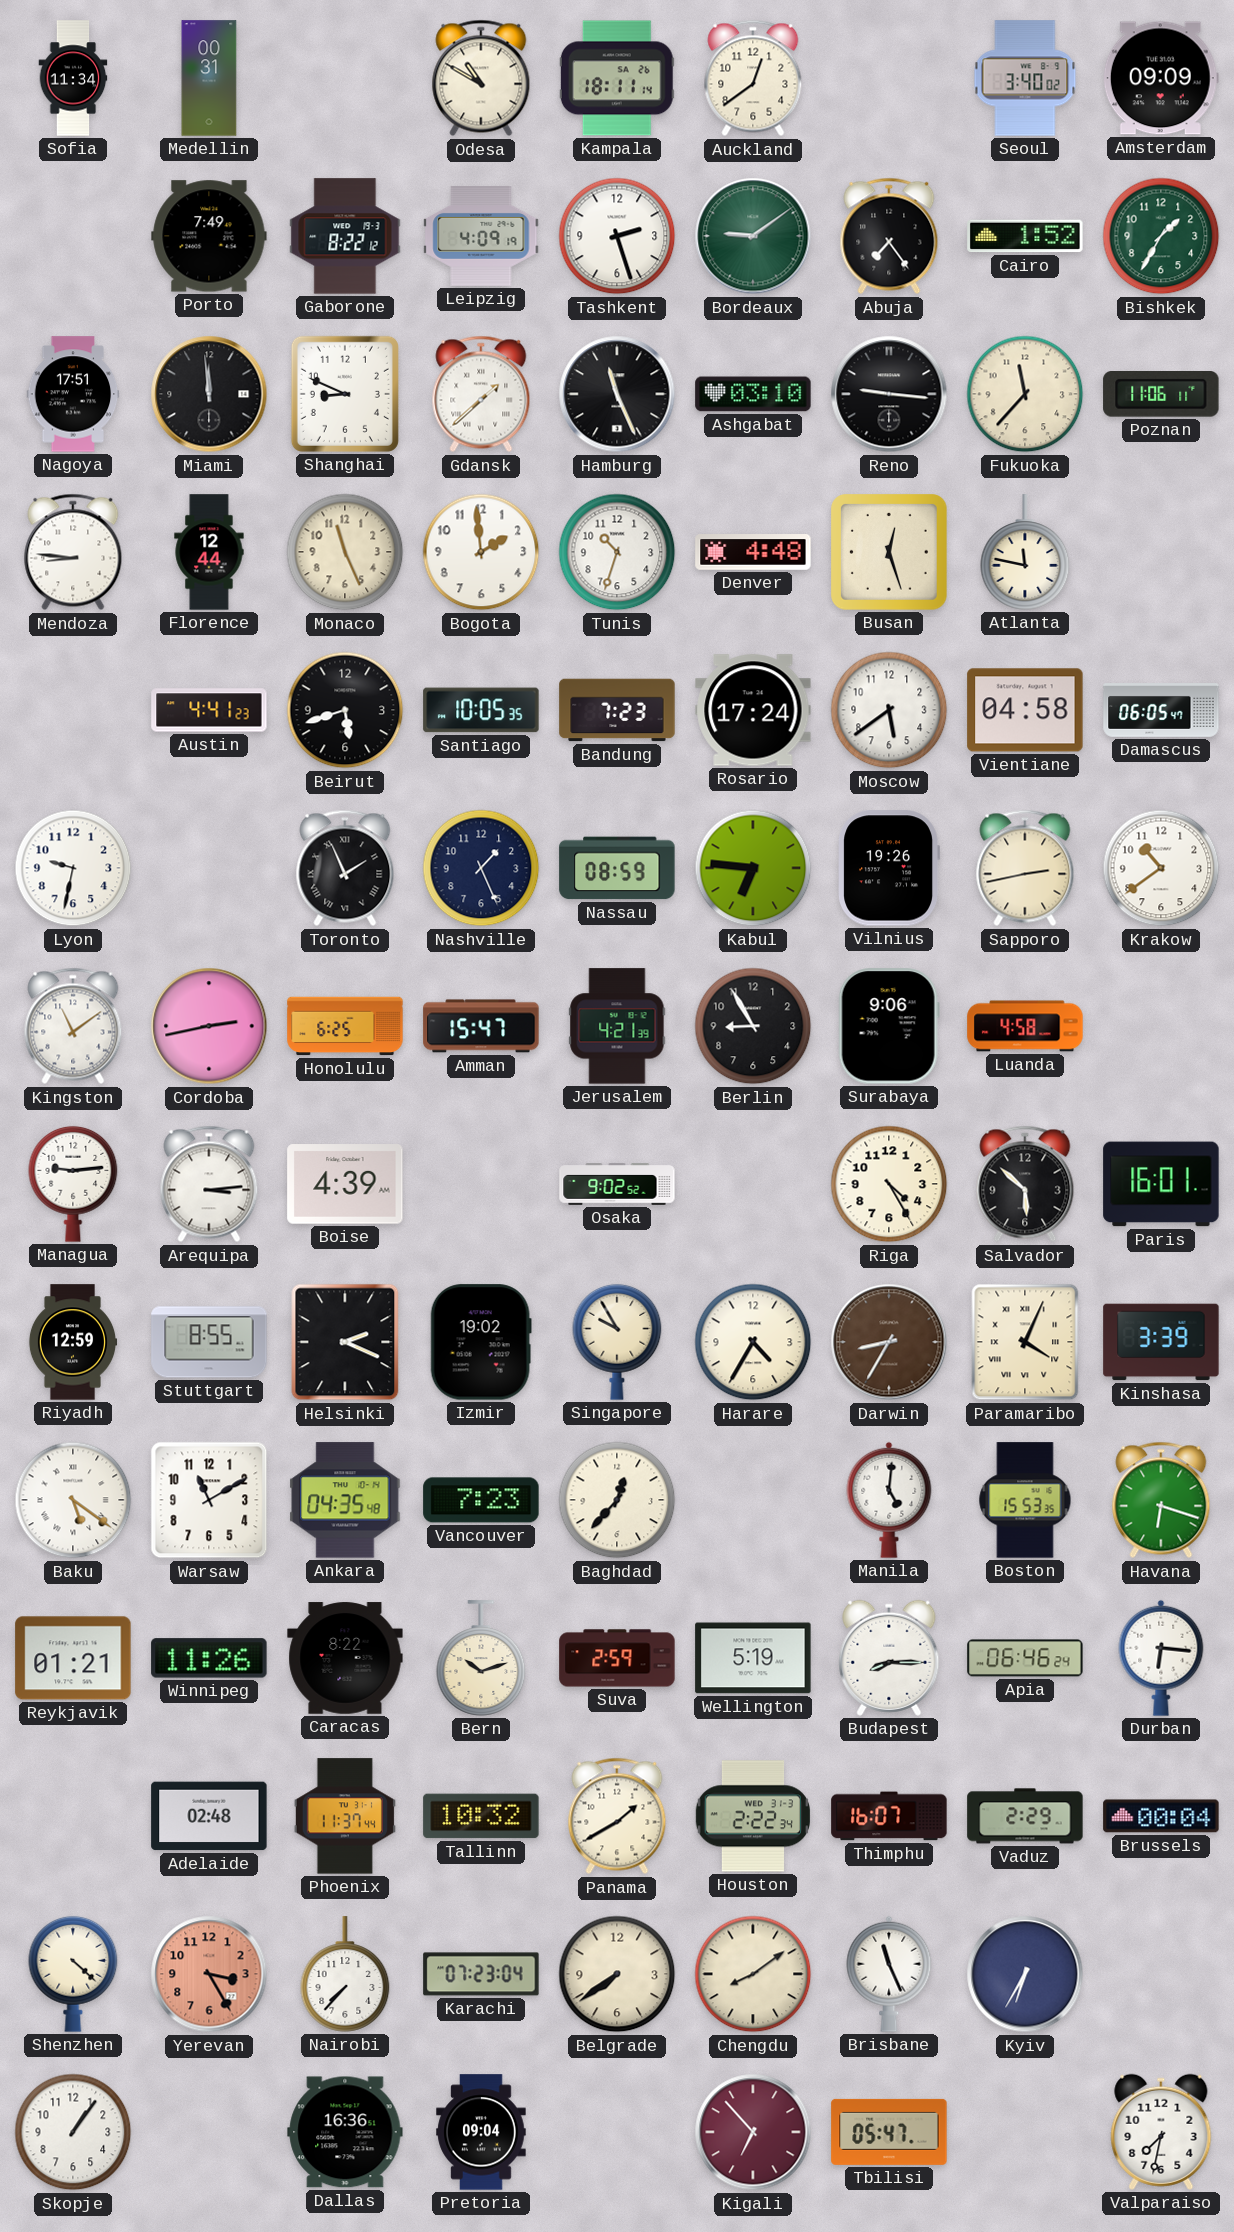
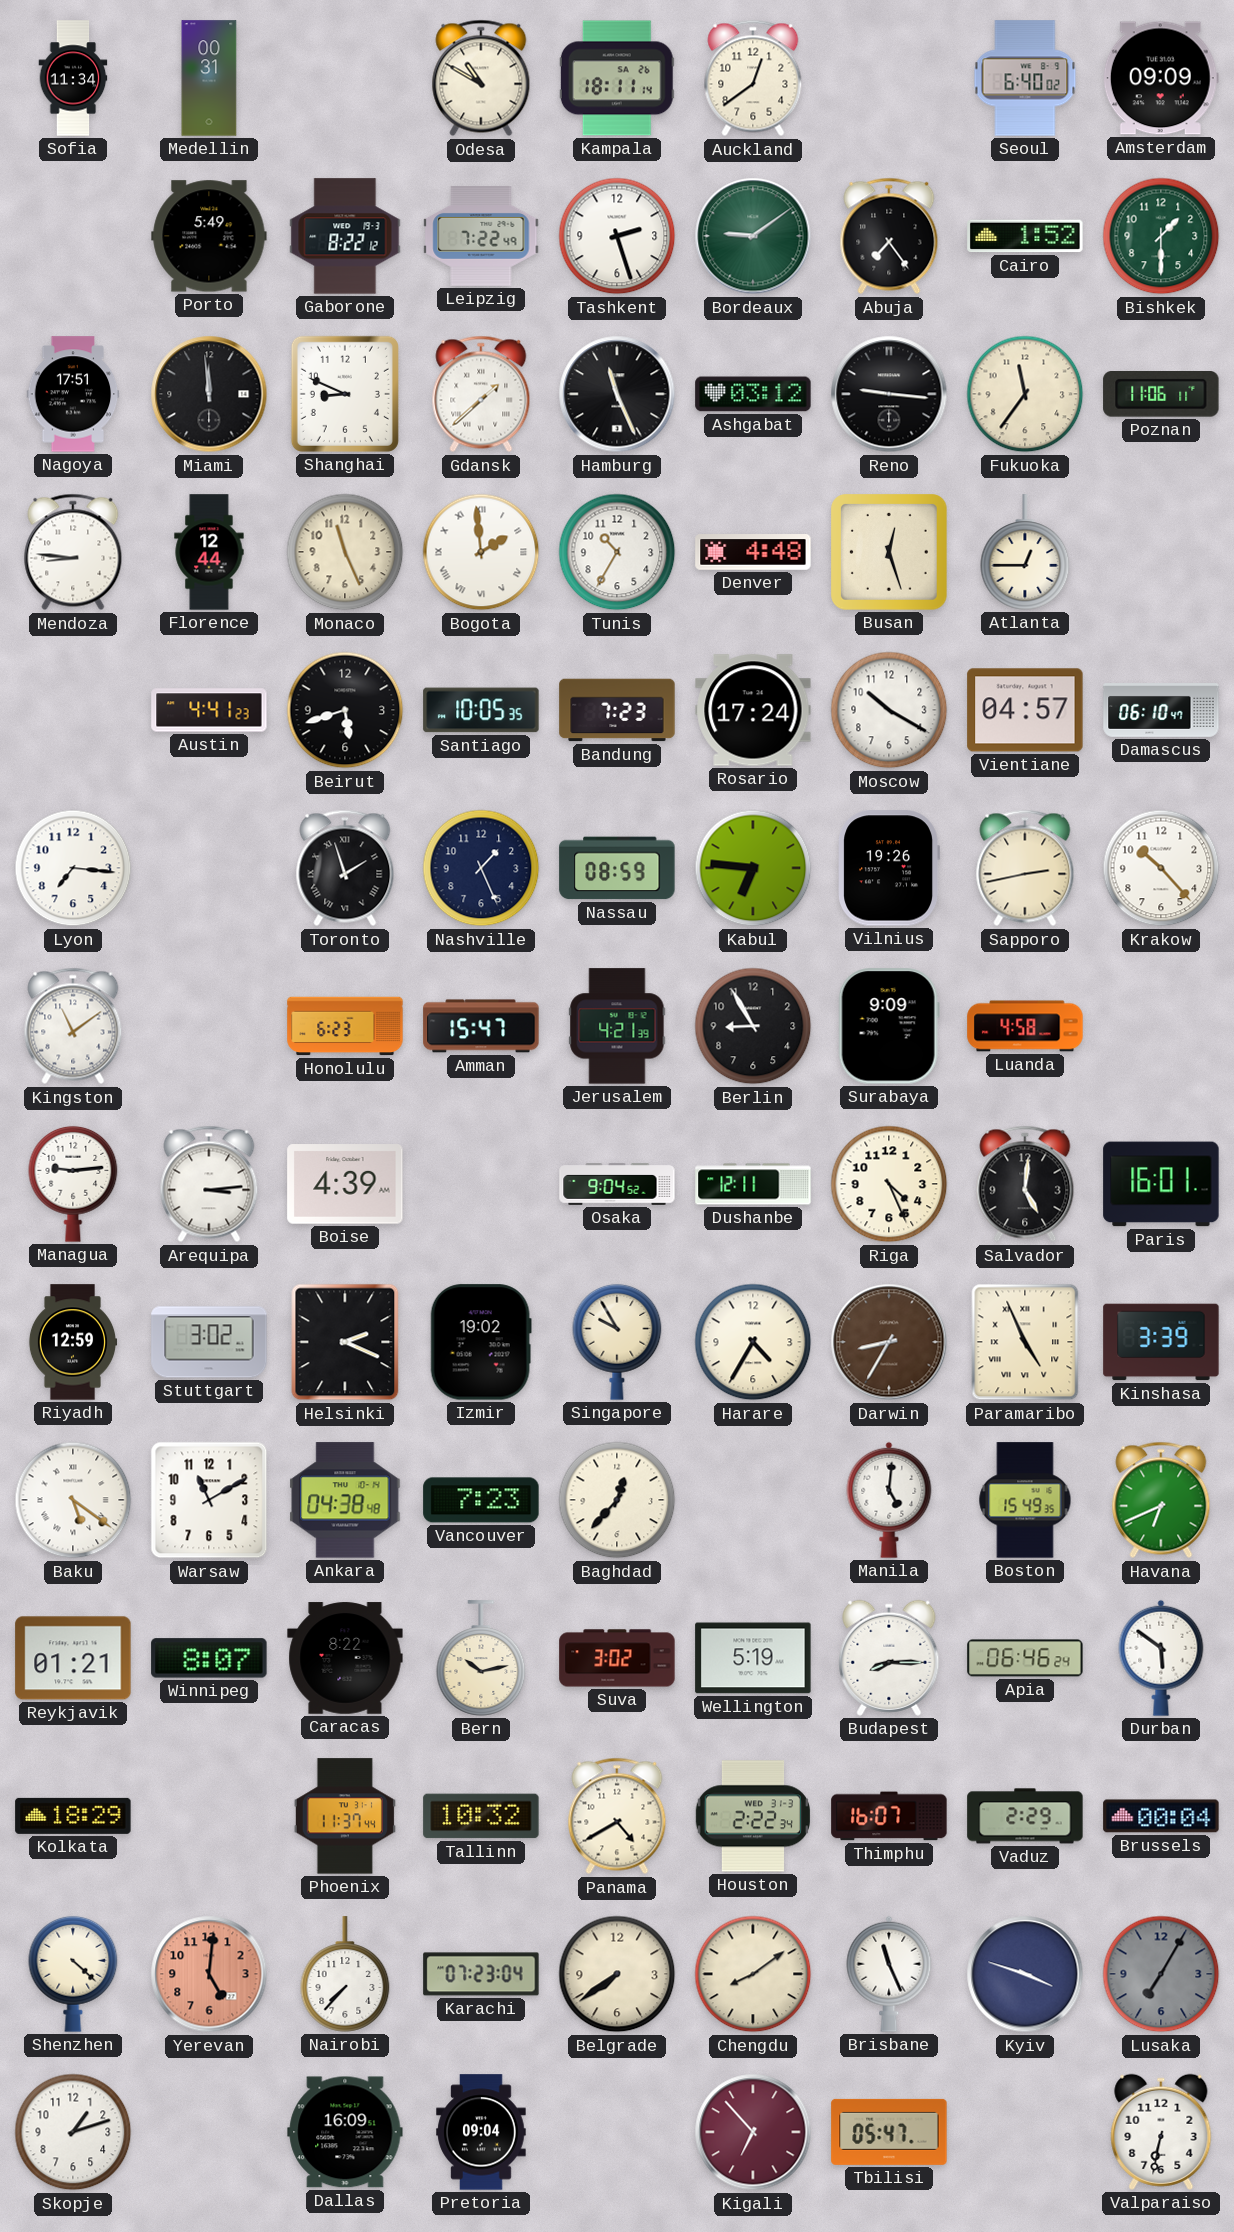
Seoul: 3:40 -> 6:40
Porto: 7:49 -> 5:49
Leipzig: 4:09 -> 7:22
Bishkek: 1:35 -> 1:30
Ashgabat: 03:10 -> 03:12
Fukuoka: 11:37 -> 11:36
Bogota numerals: Arabic -> Roman
Tunis: 10:33 -> 10:35
Atlanta: 11:47 -> 12:45
Moscow: 5:39 -> 10:20
Vientiane: 04:58 -> 04:57
Damascus: 06:05 -> 06:10
Lyon: 9:32 -> 7:16
Toronto: 1:56 -> 1:57
Krakow: 10:39 -> 10:23
Cordoba: 2:43 -> none
Honolulu: 6:25 -> 6:23
Surabaya: 9:06 -> 9:09
Osaka: 9:02 -> 9:04
Dushanbe: none -> 12:11
Riga: 4:25 -> 4:26
Salvador: 5:52 -> 5:01
Stuttgart: 8:55 -> 3:02
Paramaribo: 4:04 -> 4:56
Ankara: 04:35 -> 04:38
Boston: 15:53 -> 15:49
Havana: 6:18 -> 6:41
Winnipeg: 11:26 -> 8:07
Bern: 10:12 -> 10:13
Suva: 2:59 -> 3:02
Durban: 6:16 -> 5:51
Kolkata: none -> 18:29
Adelaide: 02:48 -> none
Panama: 1:40 -> 4:40
Yerevan: 3:25 -> 5:01
Kyiv: 6:35 -> 3:48
Lusaka: none -> 7:05
Skopje: 1:06 -> 1:12
Dallas: 16:36 -> 16:09
Valparaiso: 7:32 -> 6:32
